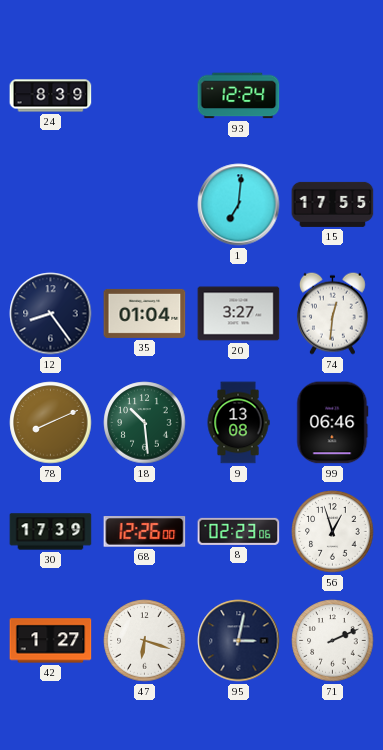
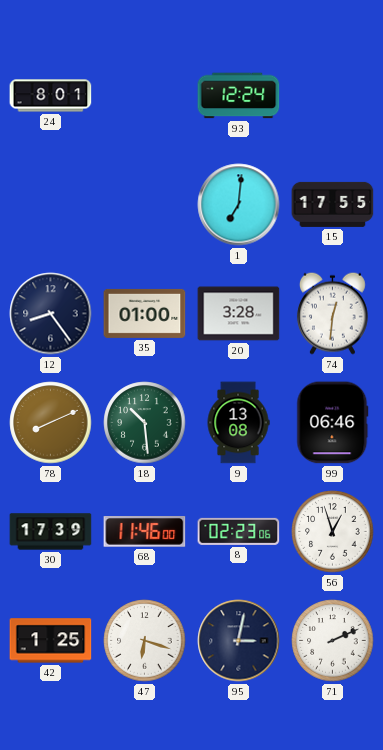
24: 8:39 -> 8:01
35: 01:04 -> 01:00
20: 3:27 -> 3:28
68: 12:26 -> 11:46
42: 1:27 -> 1:25
